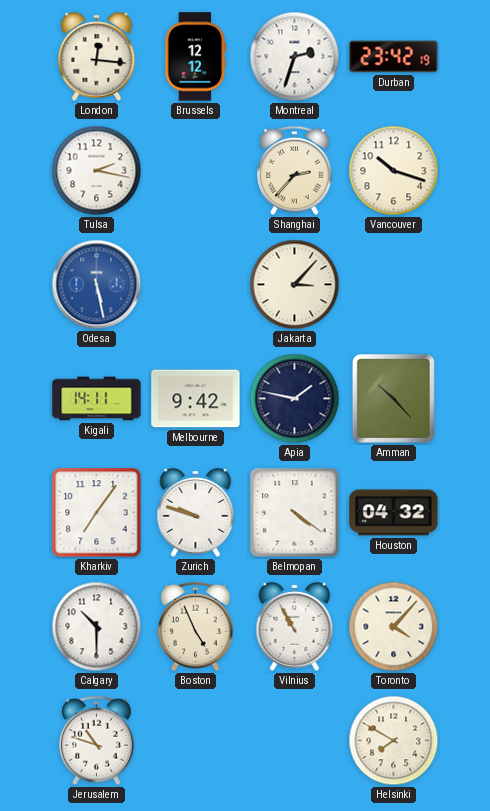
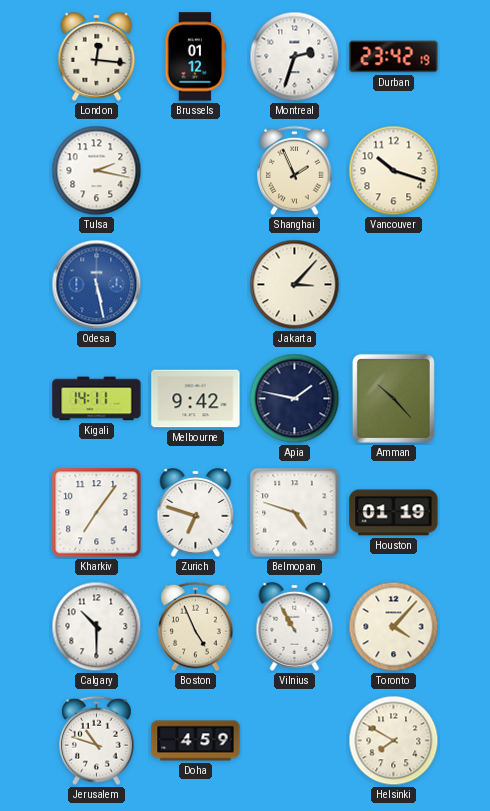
Brussels: 12:12 -> 01:12
Shanghai: 2:37 -> 1:56
Zurich: 9:48 -> 6:48
Belmopan: 4:21 -> 4:48
Houston: 04:32 -> 01:19
Doha: none -> 4:59
